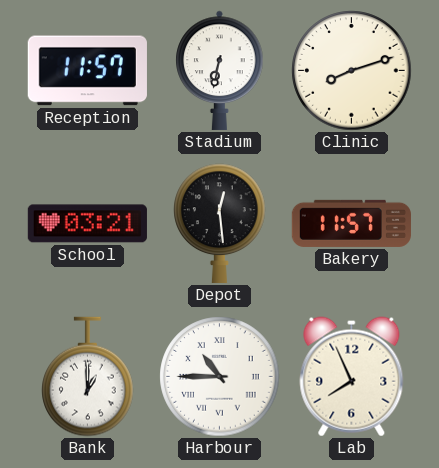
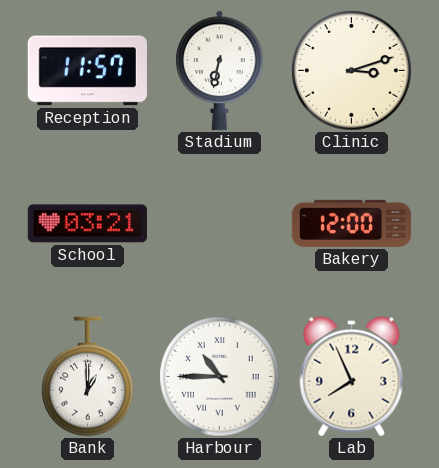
Clinic: 8:12 -> 3:12
Depot: 12:29 -> none
Bakery: 11:57 -> 12:00
